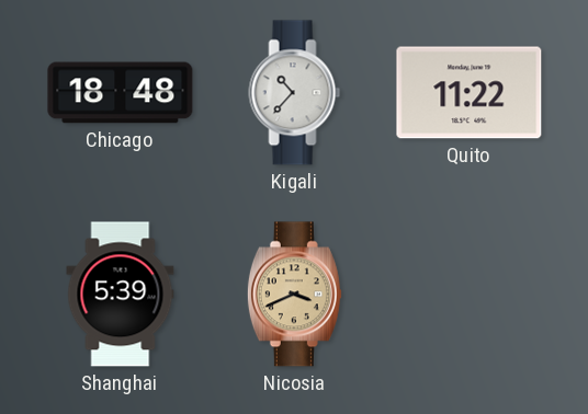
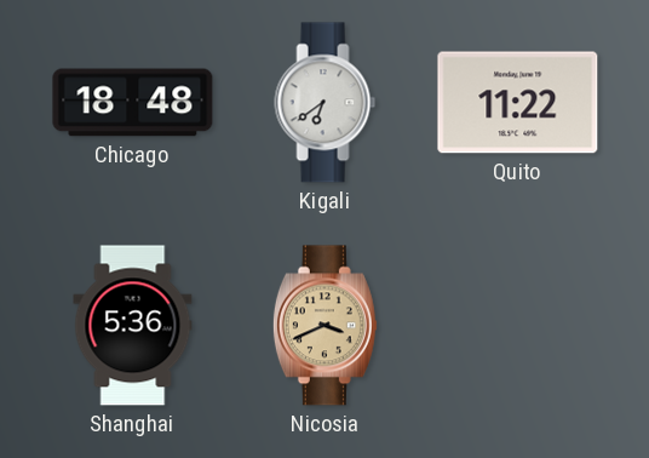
Kigali: 10:37 -> 6:39
Shanghai: 5:39 -> 5:36
